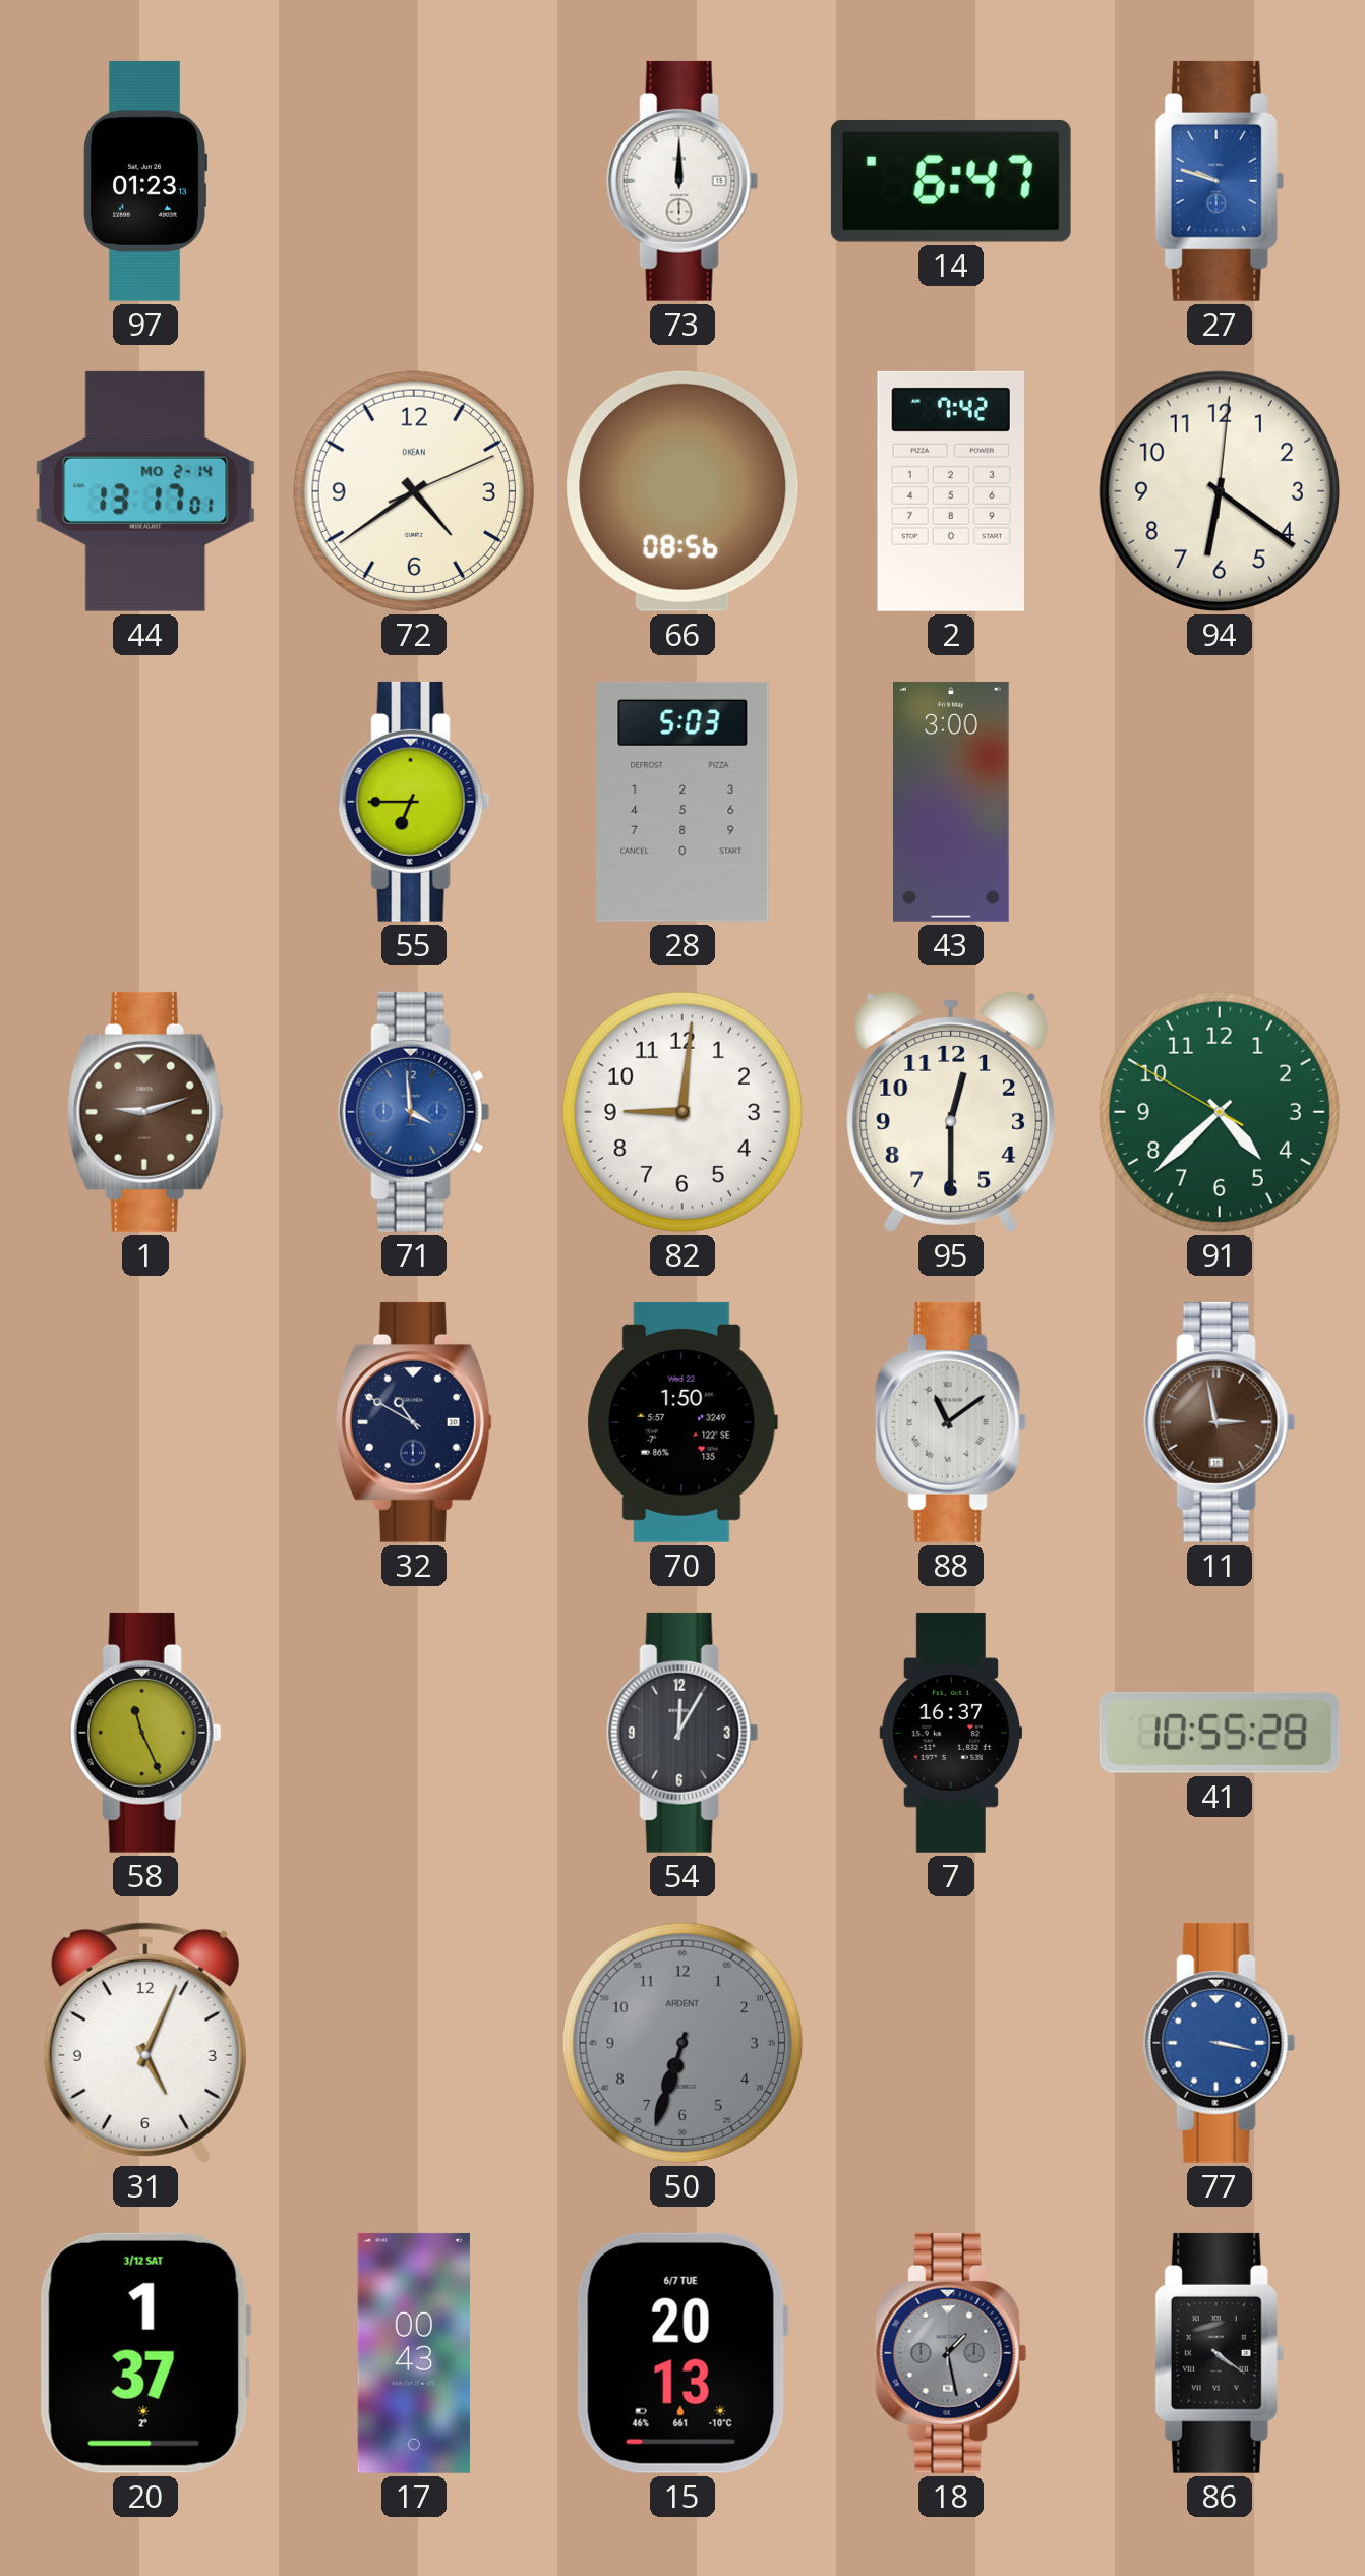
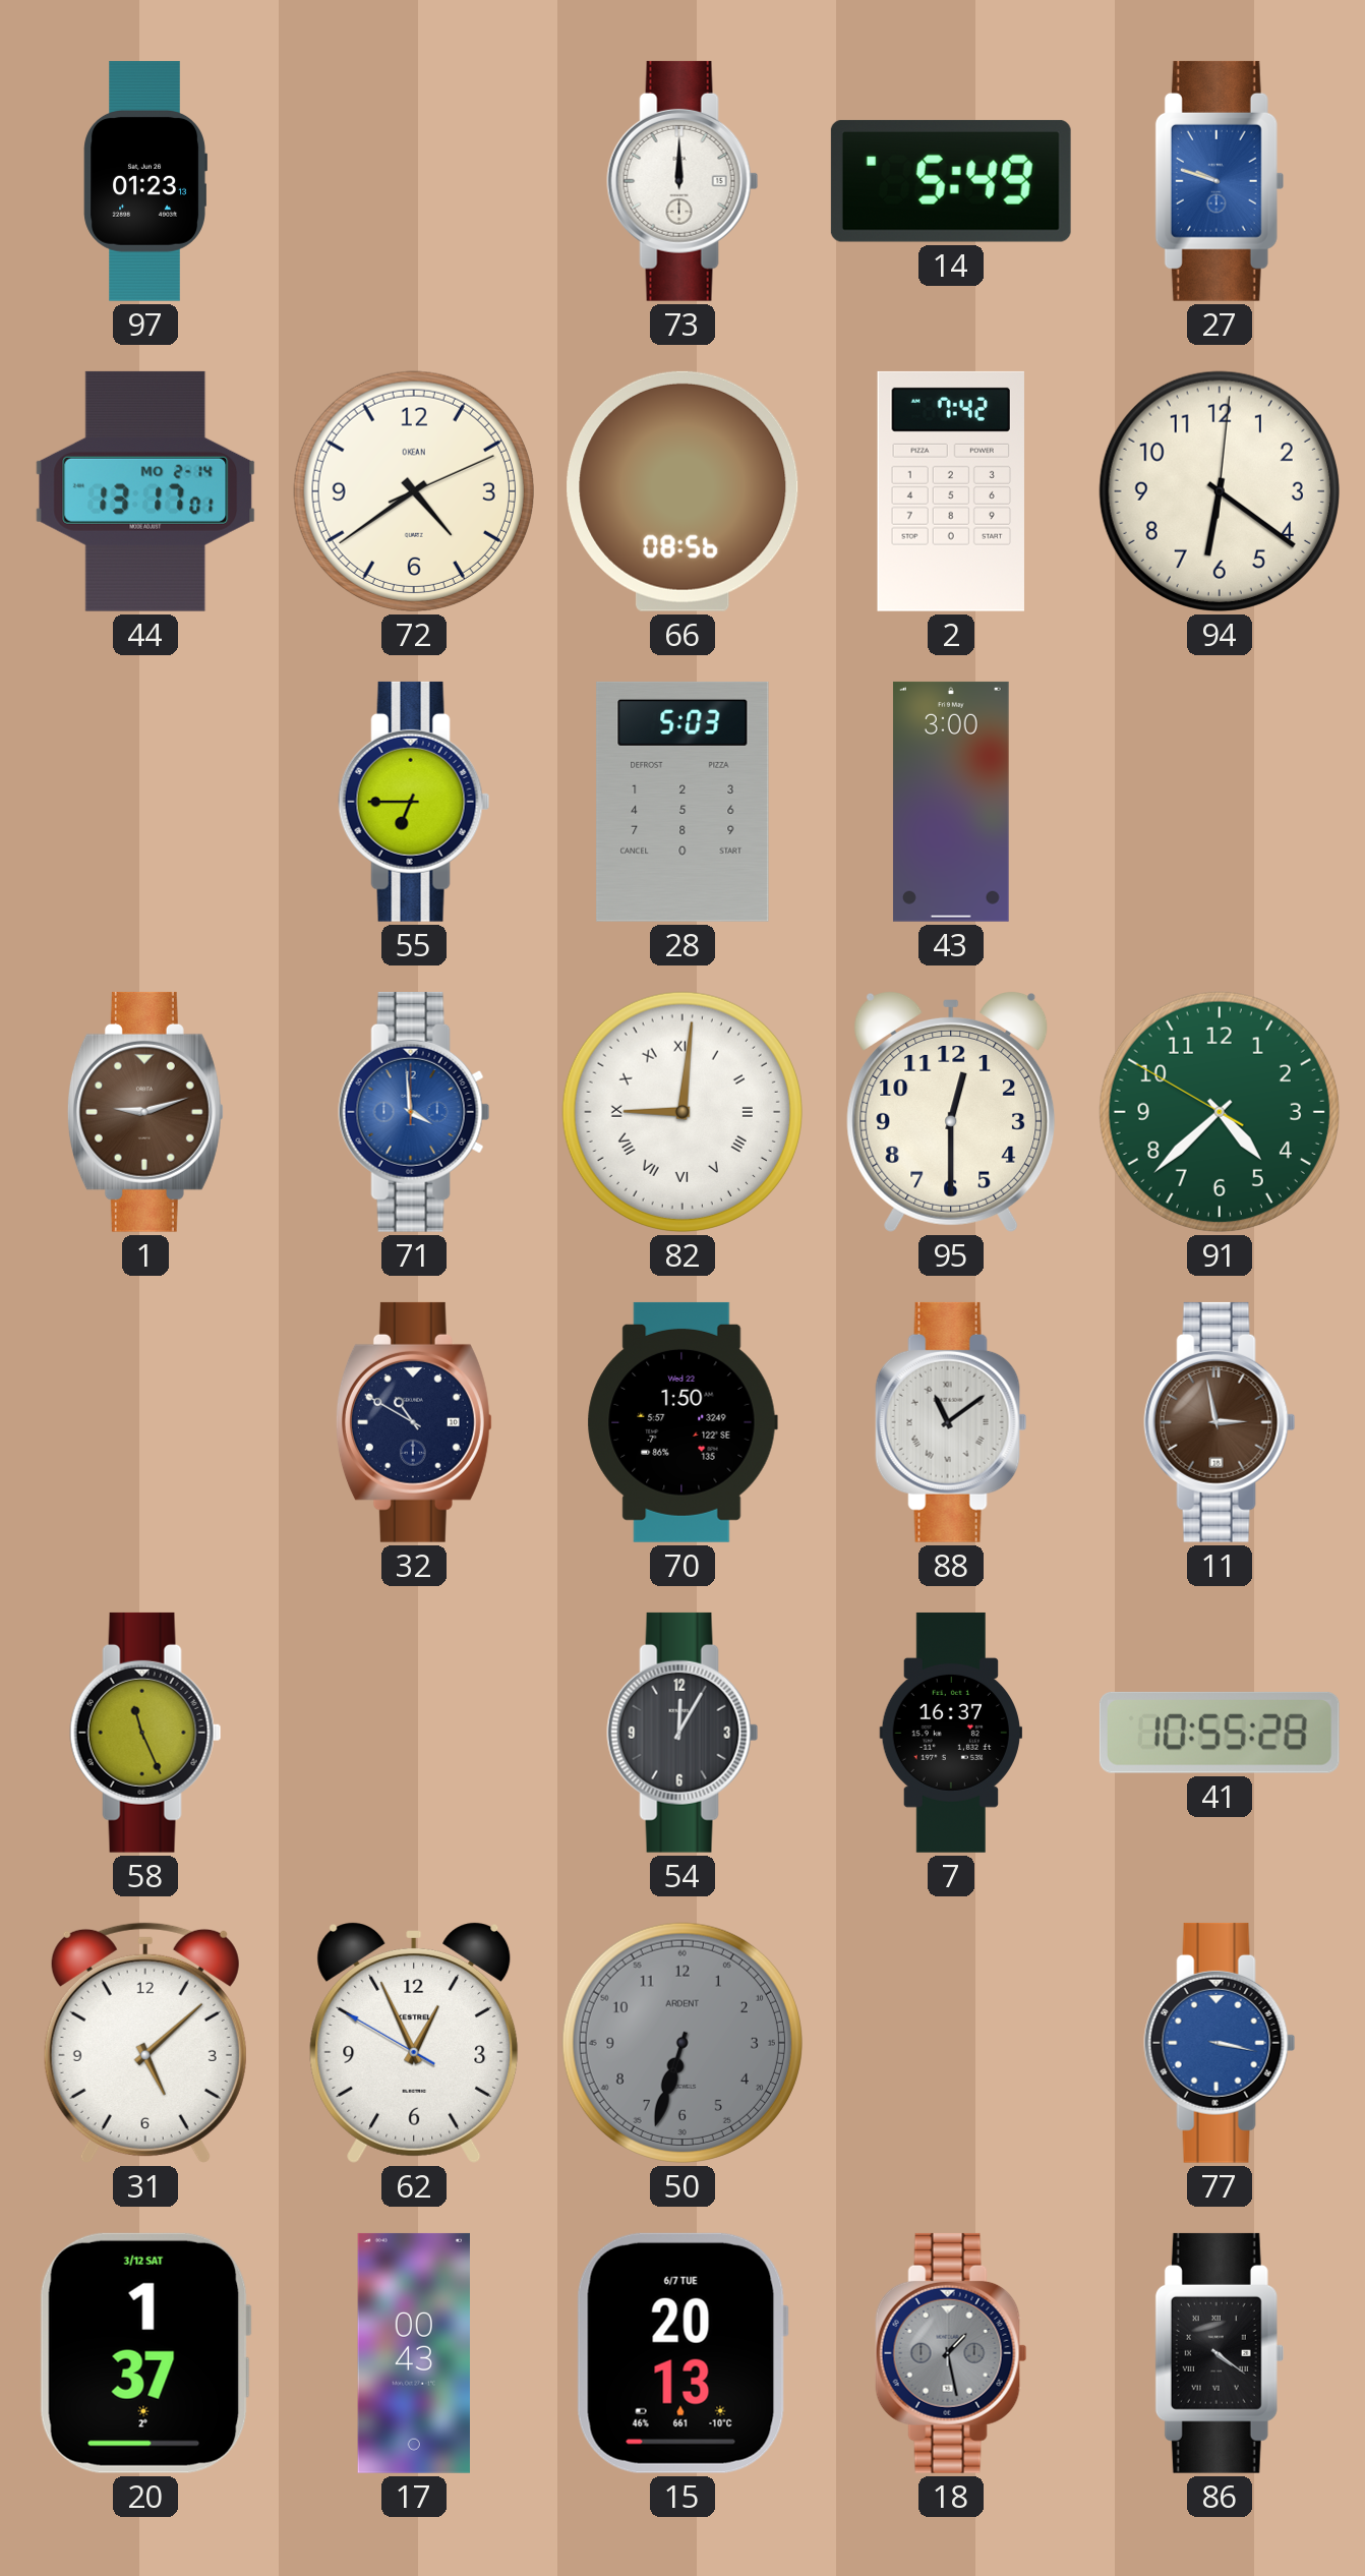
14: 6:47 -> 5:49
82 numerals: Arabic -> Roman
31: 5:04 -> 5:08
62: none -> 12:55
